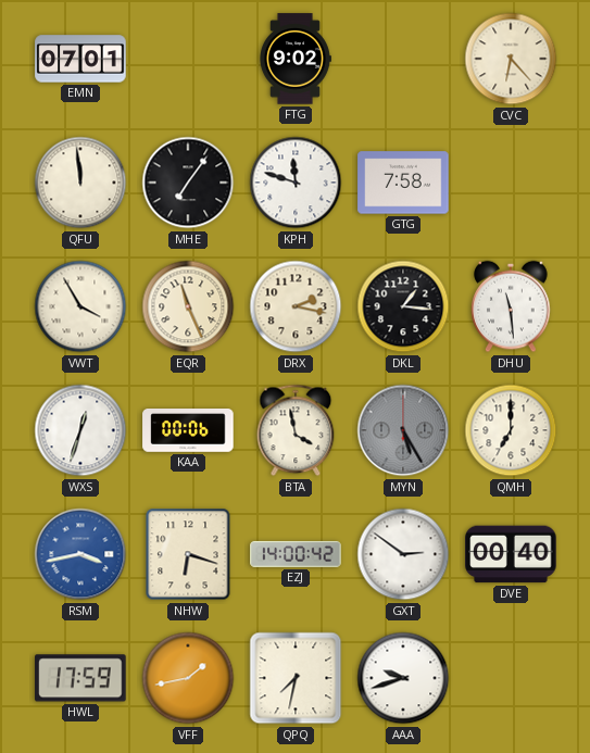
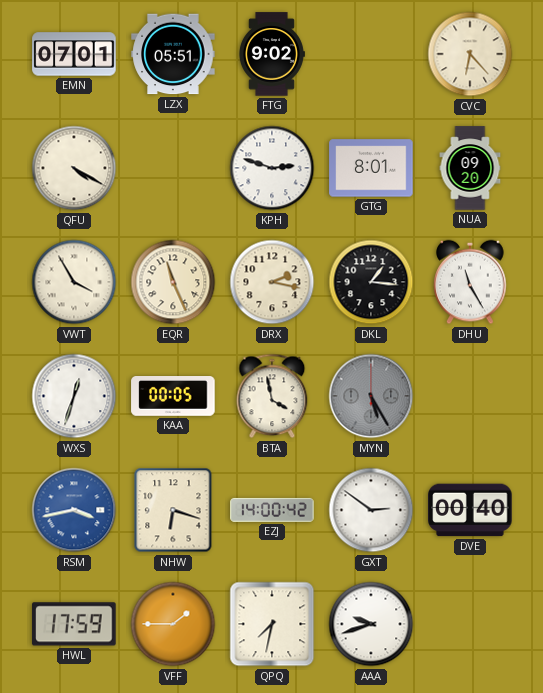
LZX: none -> 05:51
QFU: 11:59 -> 4:20
MHE: 7:06 -> none
KPH: 11:48 -> 2:48
GTG: 7:58 -> 8:01
NUA: none -> 09:20
DHU: 11:29 -> 11:25
KAA: 00:06 -> 00:05
QMH: 7:00 -> none
VFF: 1:43 -> 1:45
